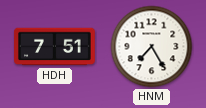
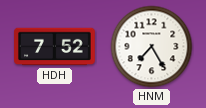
HDH: 7:51 -> 7:52
